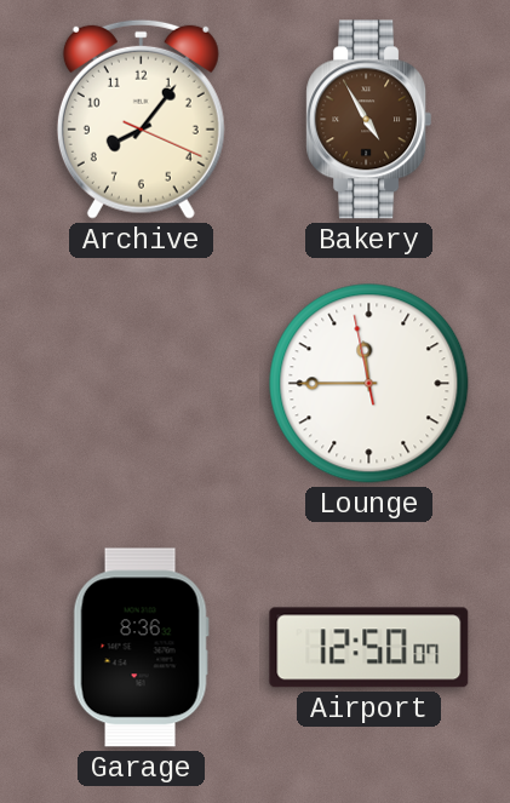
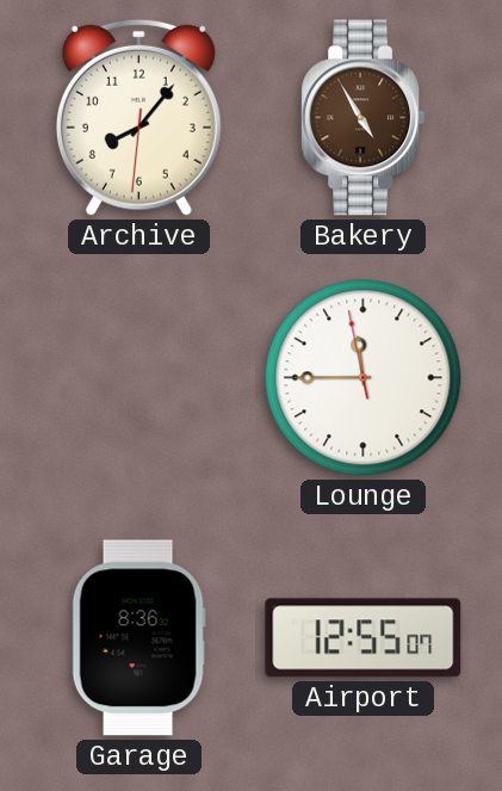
Archive: 8:06:19 -> 8:06:31
Airport: 12:50 -> 12:55
